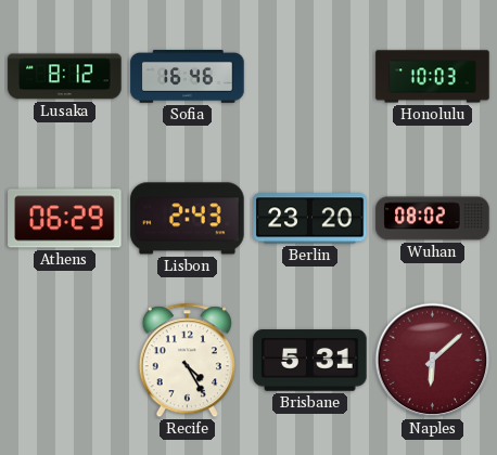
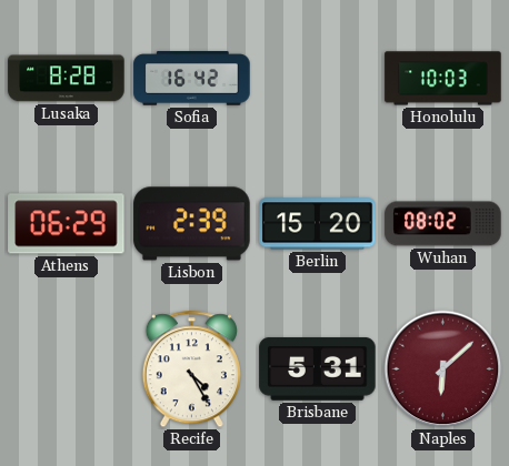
Lusaka: 8:12 -> 8:28
Sofia: 16:46 -> 16:42
Lisbon: 2:43 -> 2:39
Berlin: 23:20 -> 15:20
